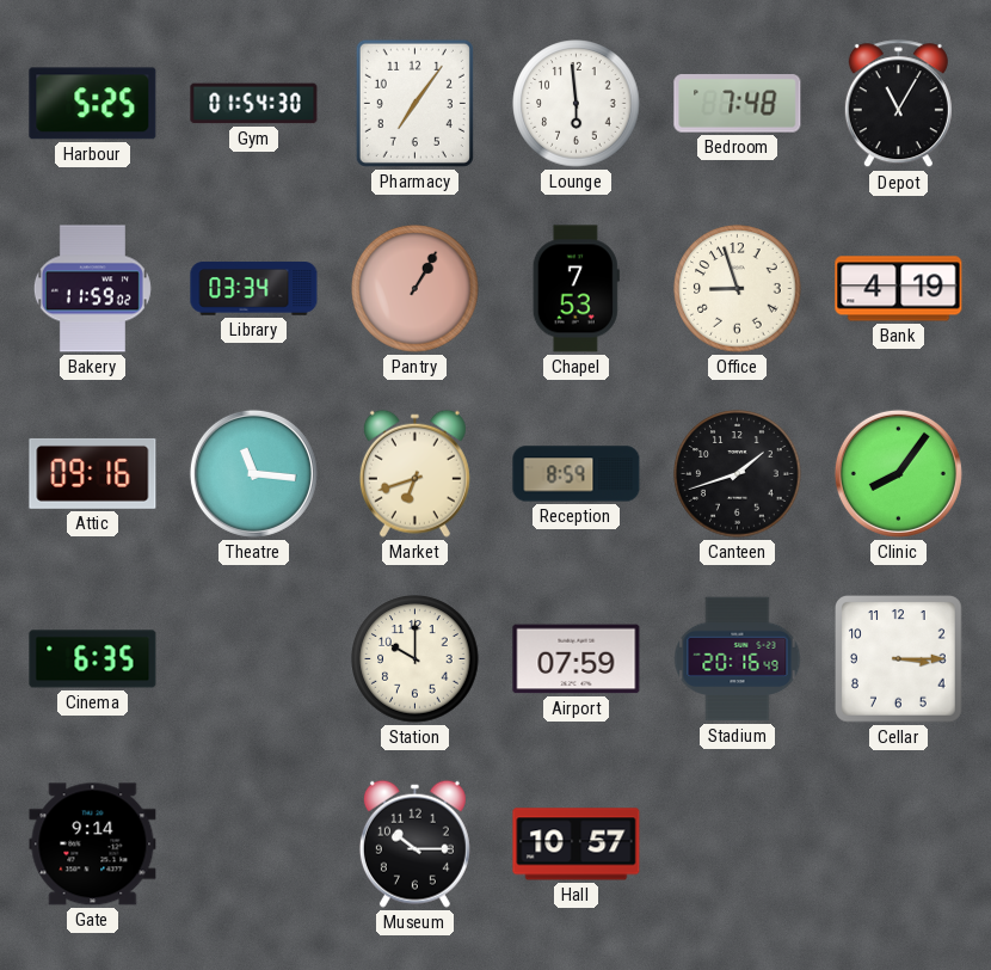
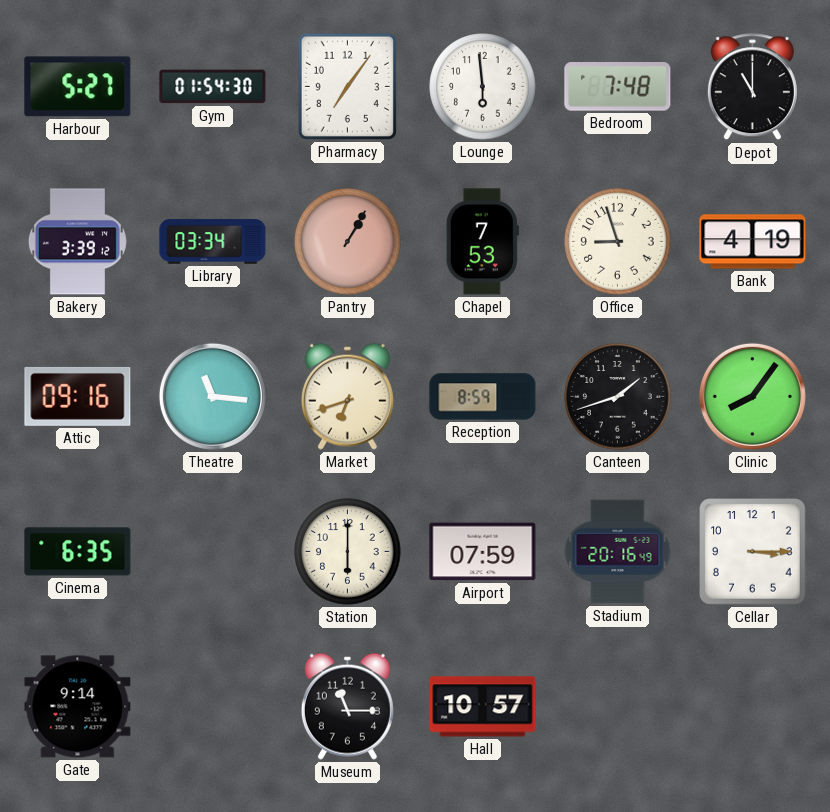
Harbour: 5:25 -> 5:27
Depot: 11:05 -> 11:00
Bakery: 11:59 -> 3:39
Station: 10:00 -> 6:00
Museum: 10:15 -> 11:15
